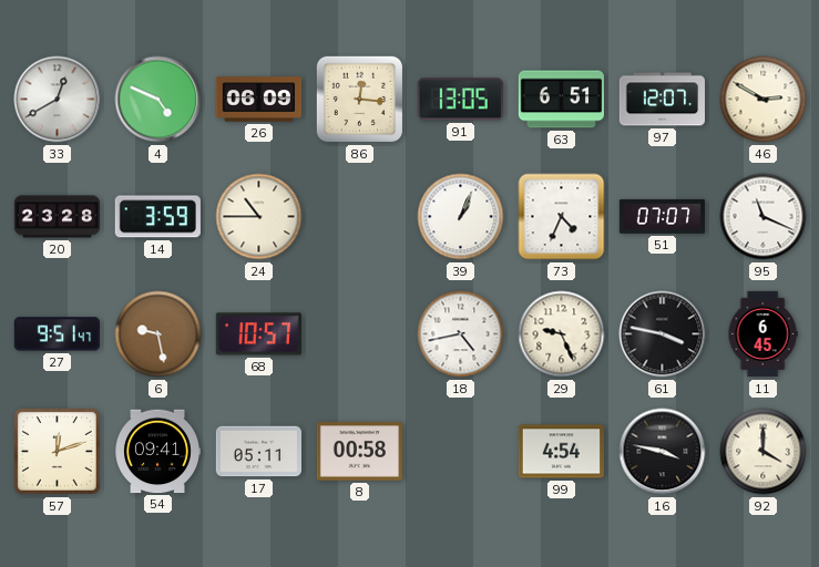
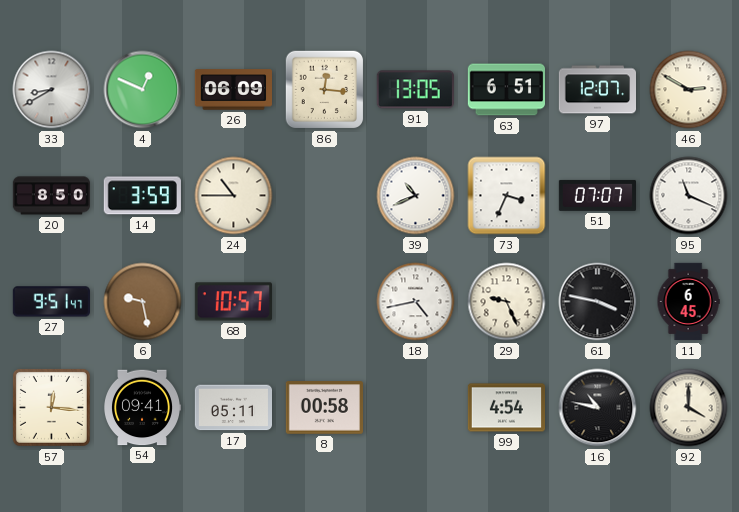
33: 12:40 -> 8:40
4: 4:49 -> 12:49
20: 23:28 -> 8:50
39: 1:04 -> 10:41
73: 4:34 -> 3:34
57: 12:12 -> 12:16
16: 3:47 -> 10:47
